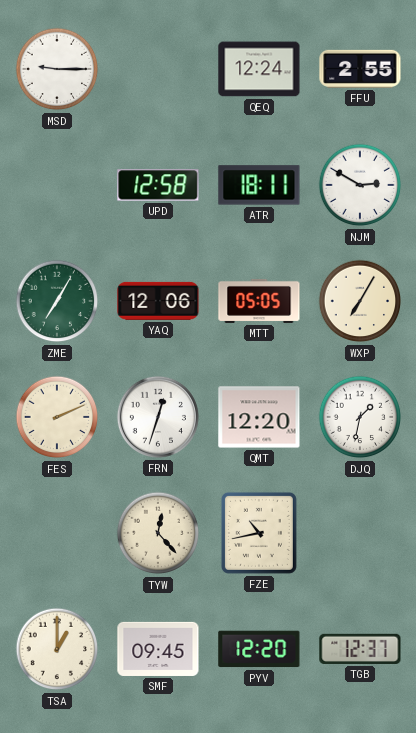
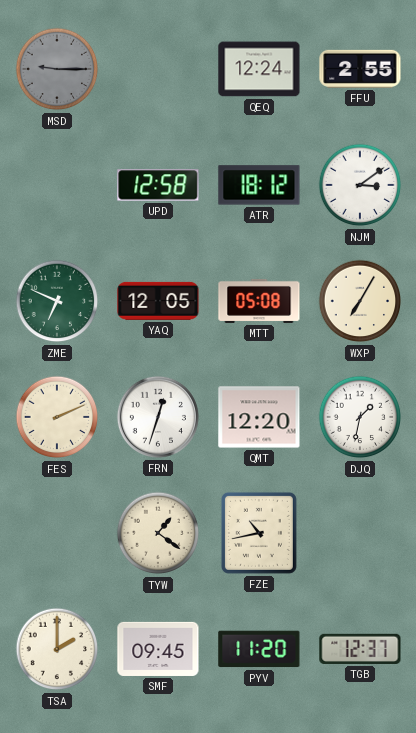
MSD dial: white -> grey
ATR: 18:11 -> 18:12
NJM: 2:50 -> 3:09
ZME: 7:05 -> 6:49
YAQ: 12:06 -> 12:05
MTT: 05:05 -> 05:08
TYW: 12:23 -> 1:21
TSA: 1:00 -> 2:00
PYV: 12:20 -> 11:20
